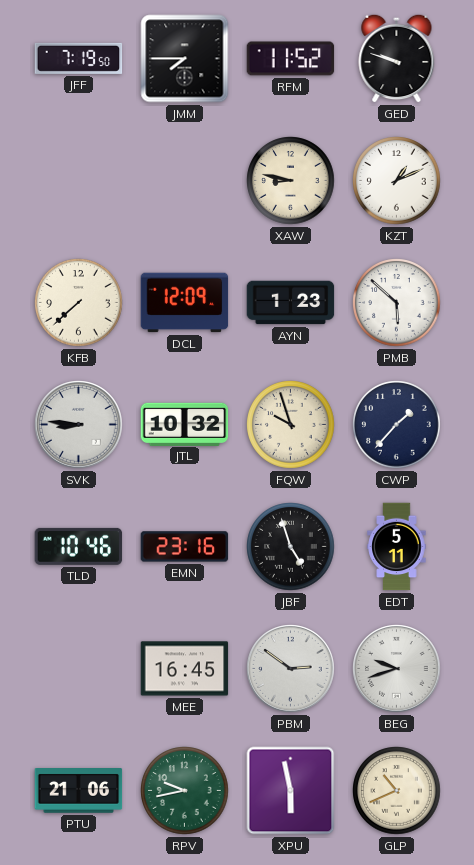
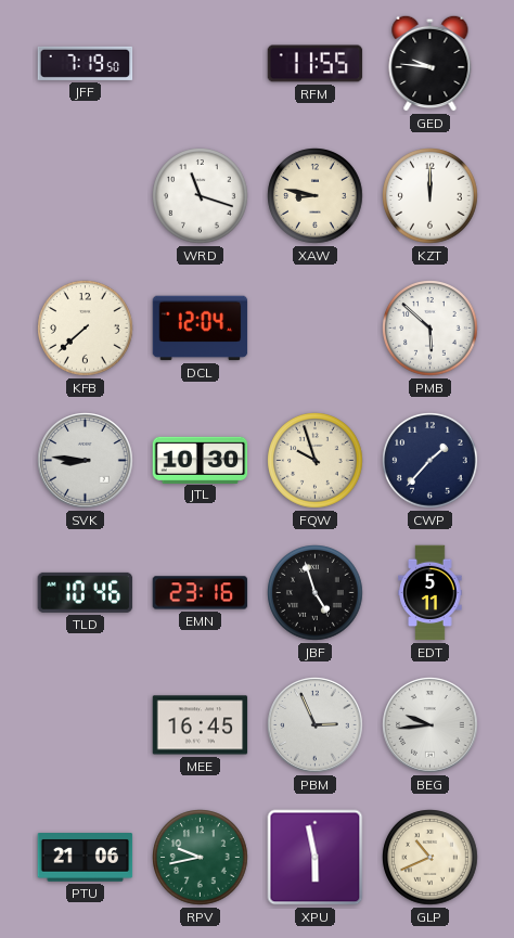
JMM: 7:45 -> none
RFM: 11:52 -> 11:55
GED: 9:48 -> 9:46
WRD: none -> 11:18
KZT: 1:11 -> 12:00
DCL: 12:09 -> 12:04
AYN: 1:23 -> none
JTL: 10:32 -> 10:30
PBM: 2:51 -> 2:56
BEG: 9:42 -> 9:44
